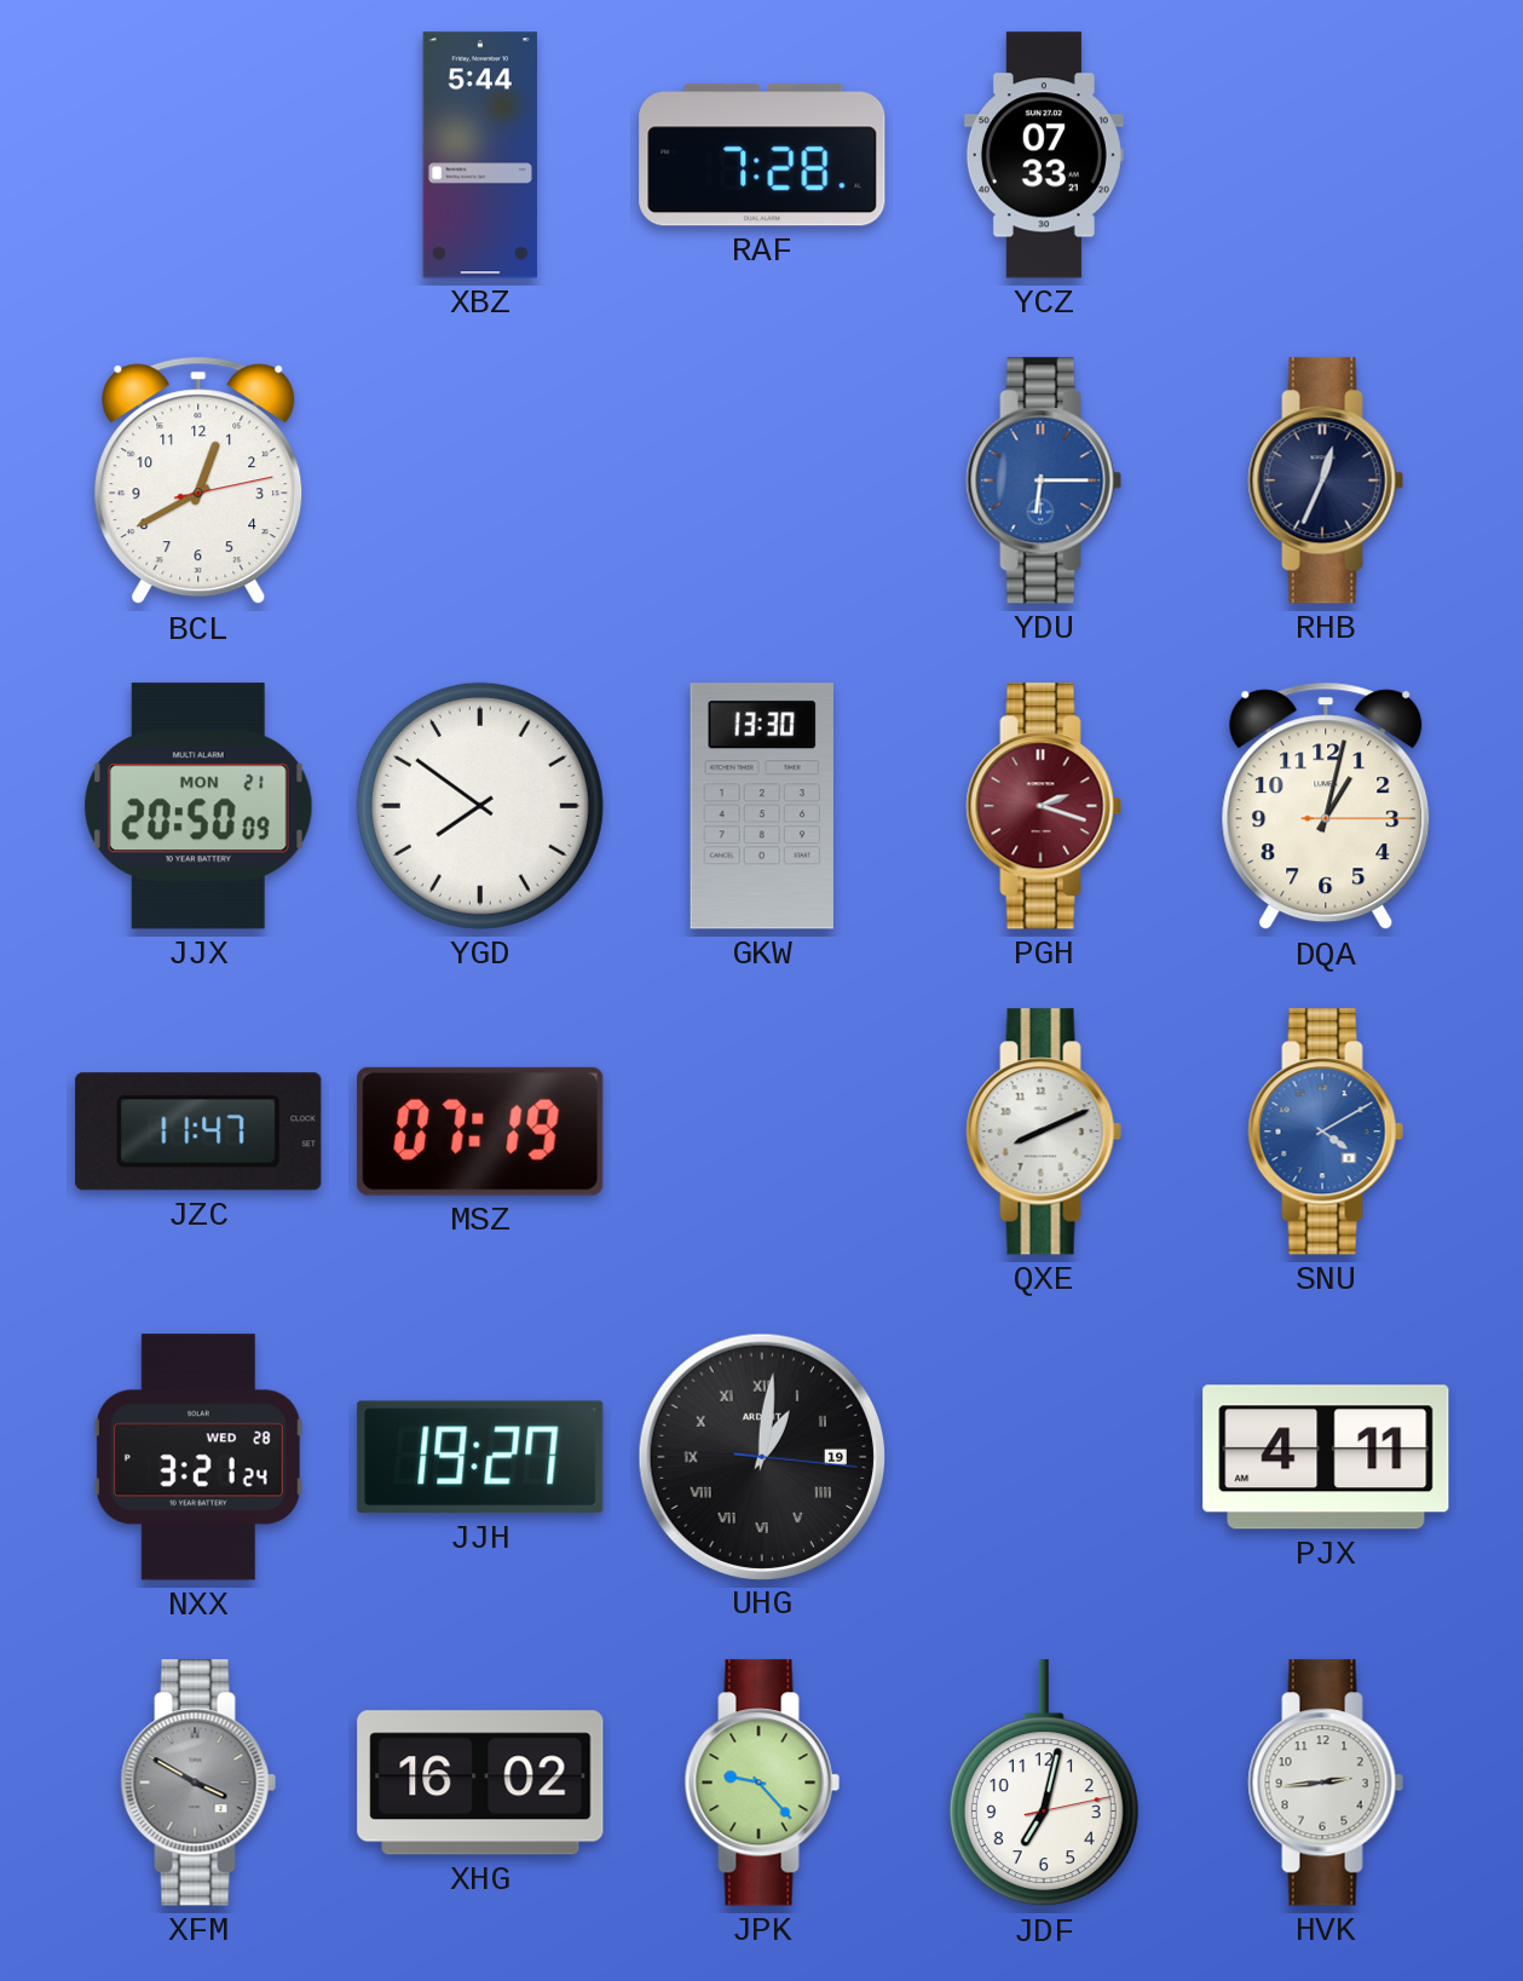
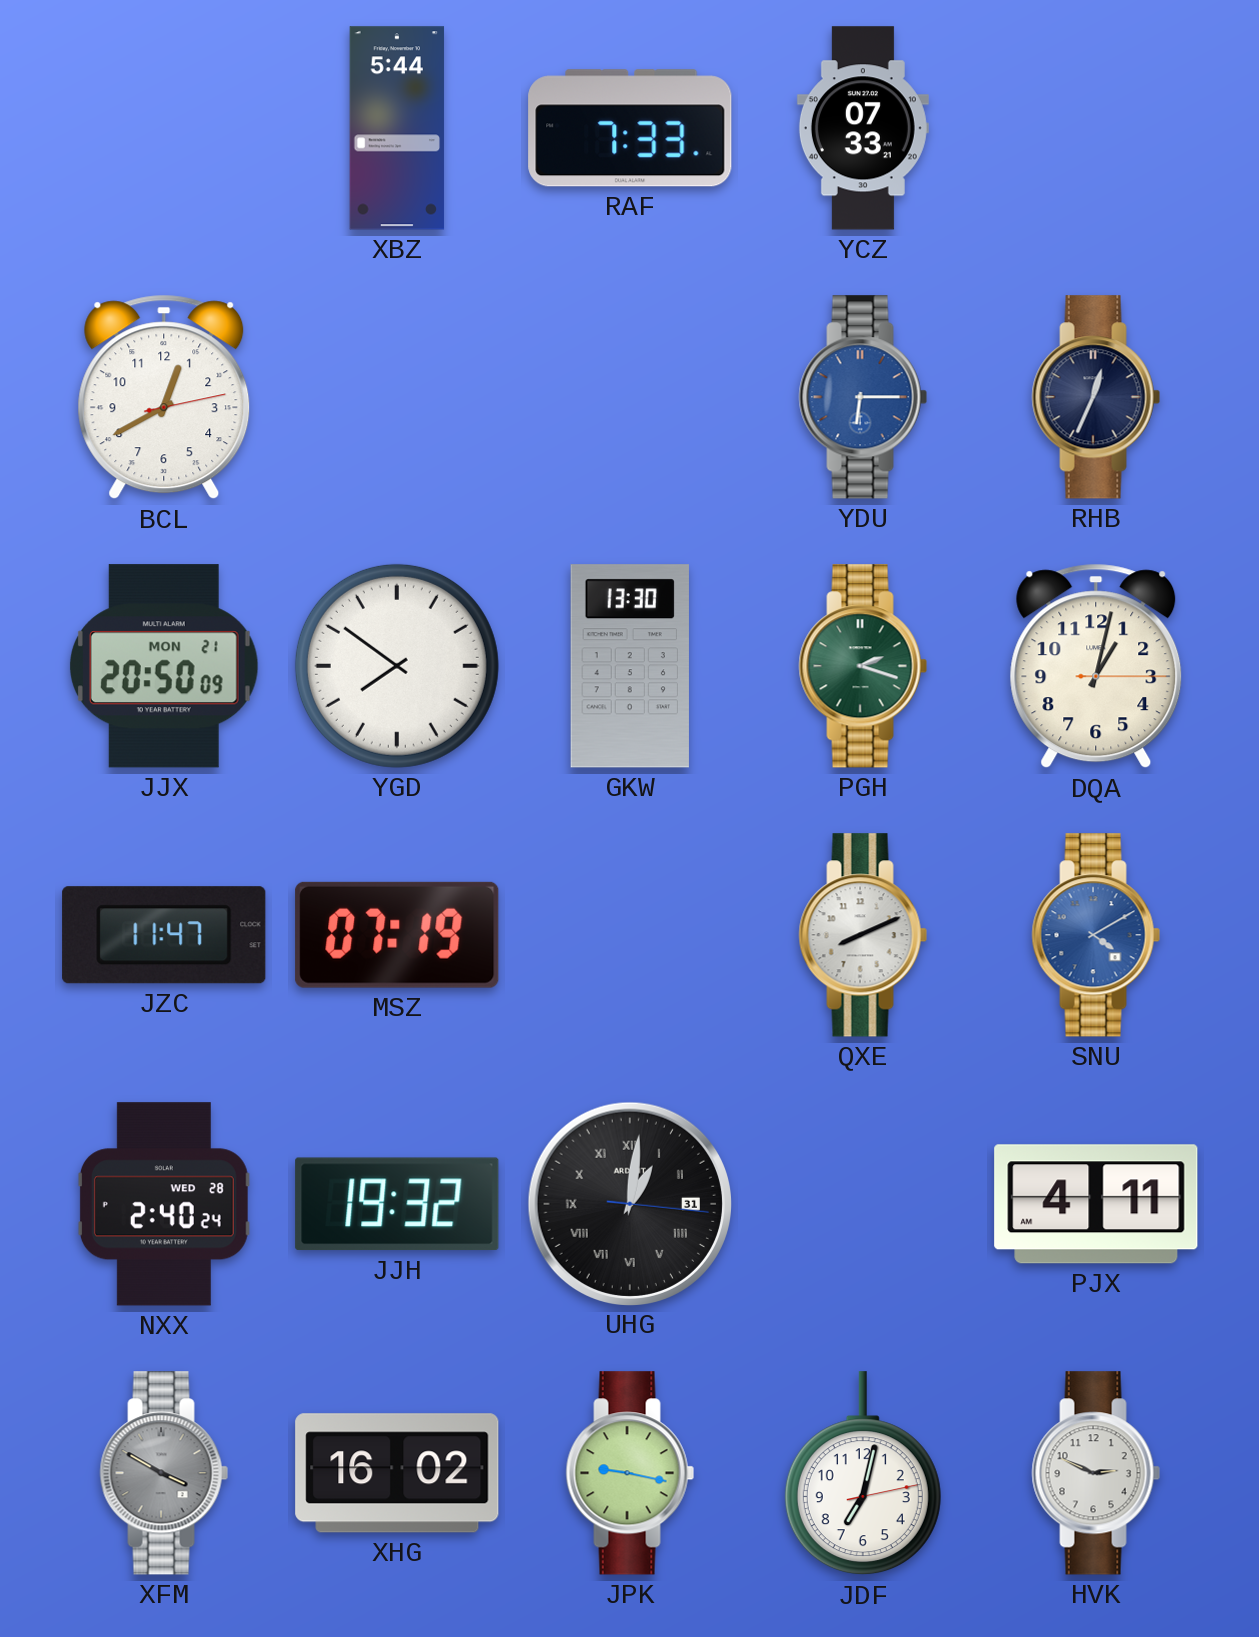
RAF: 7:28 -> 7:33
PGH dial: burgundy -> green
NXX: 3:21 -> 2:40
JJH: 19:27 -> 19:32
UHG date: 19 -> 31
JPK: 9:23 -> 9:17
HVK: 2:44 -> 2:49
